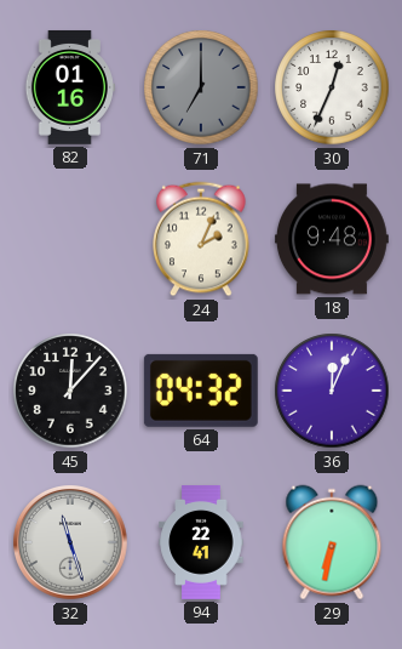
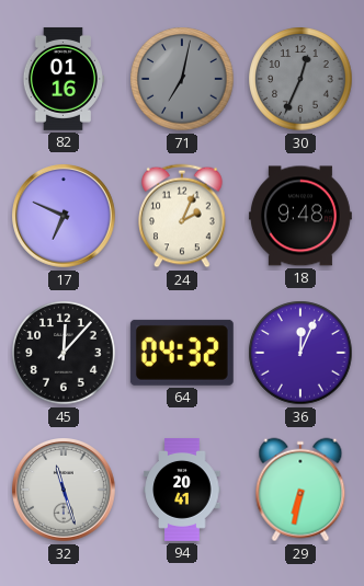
71: 7:00 -> 7:02
30 dial: white -> grey
17: none -> 6:49
94: 22:41 -> 20:41
